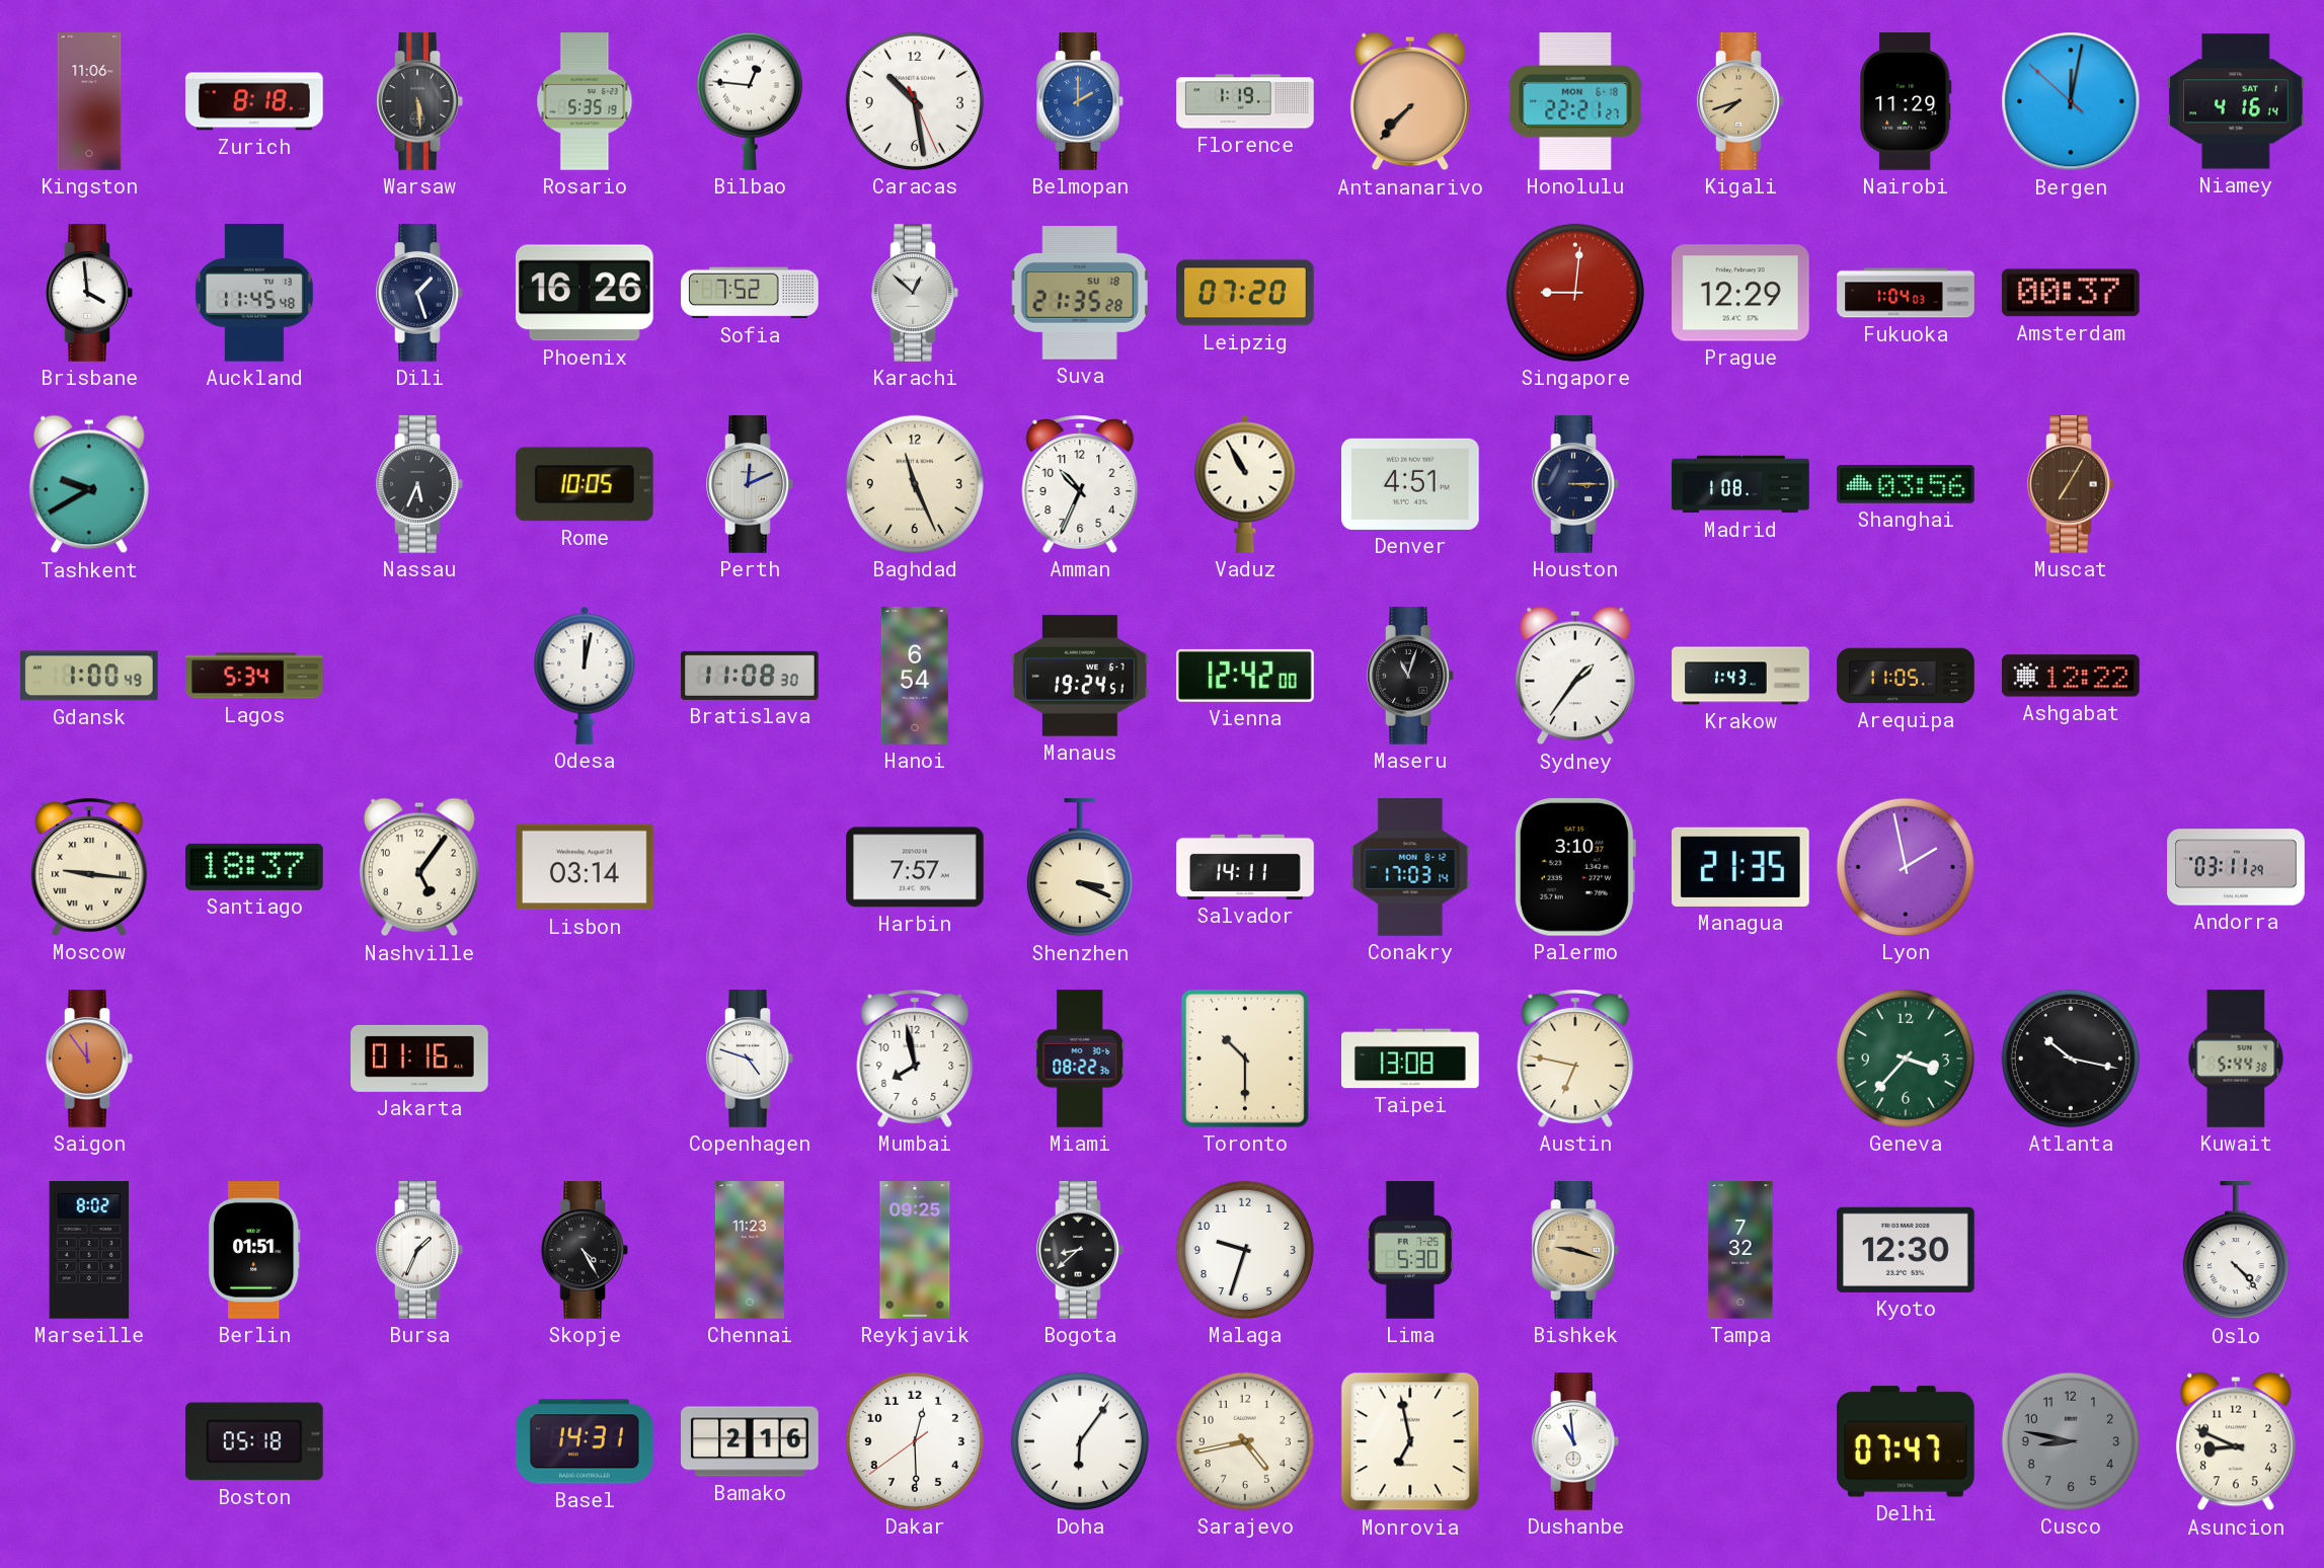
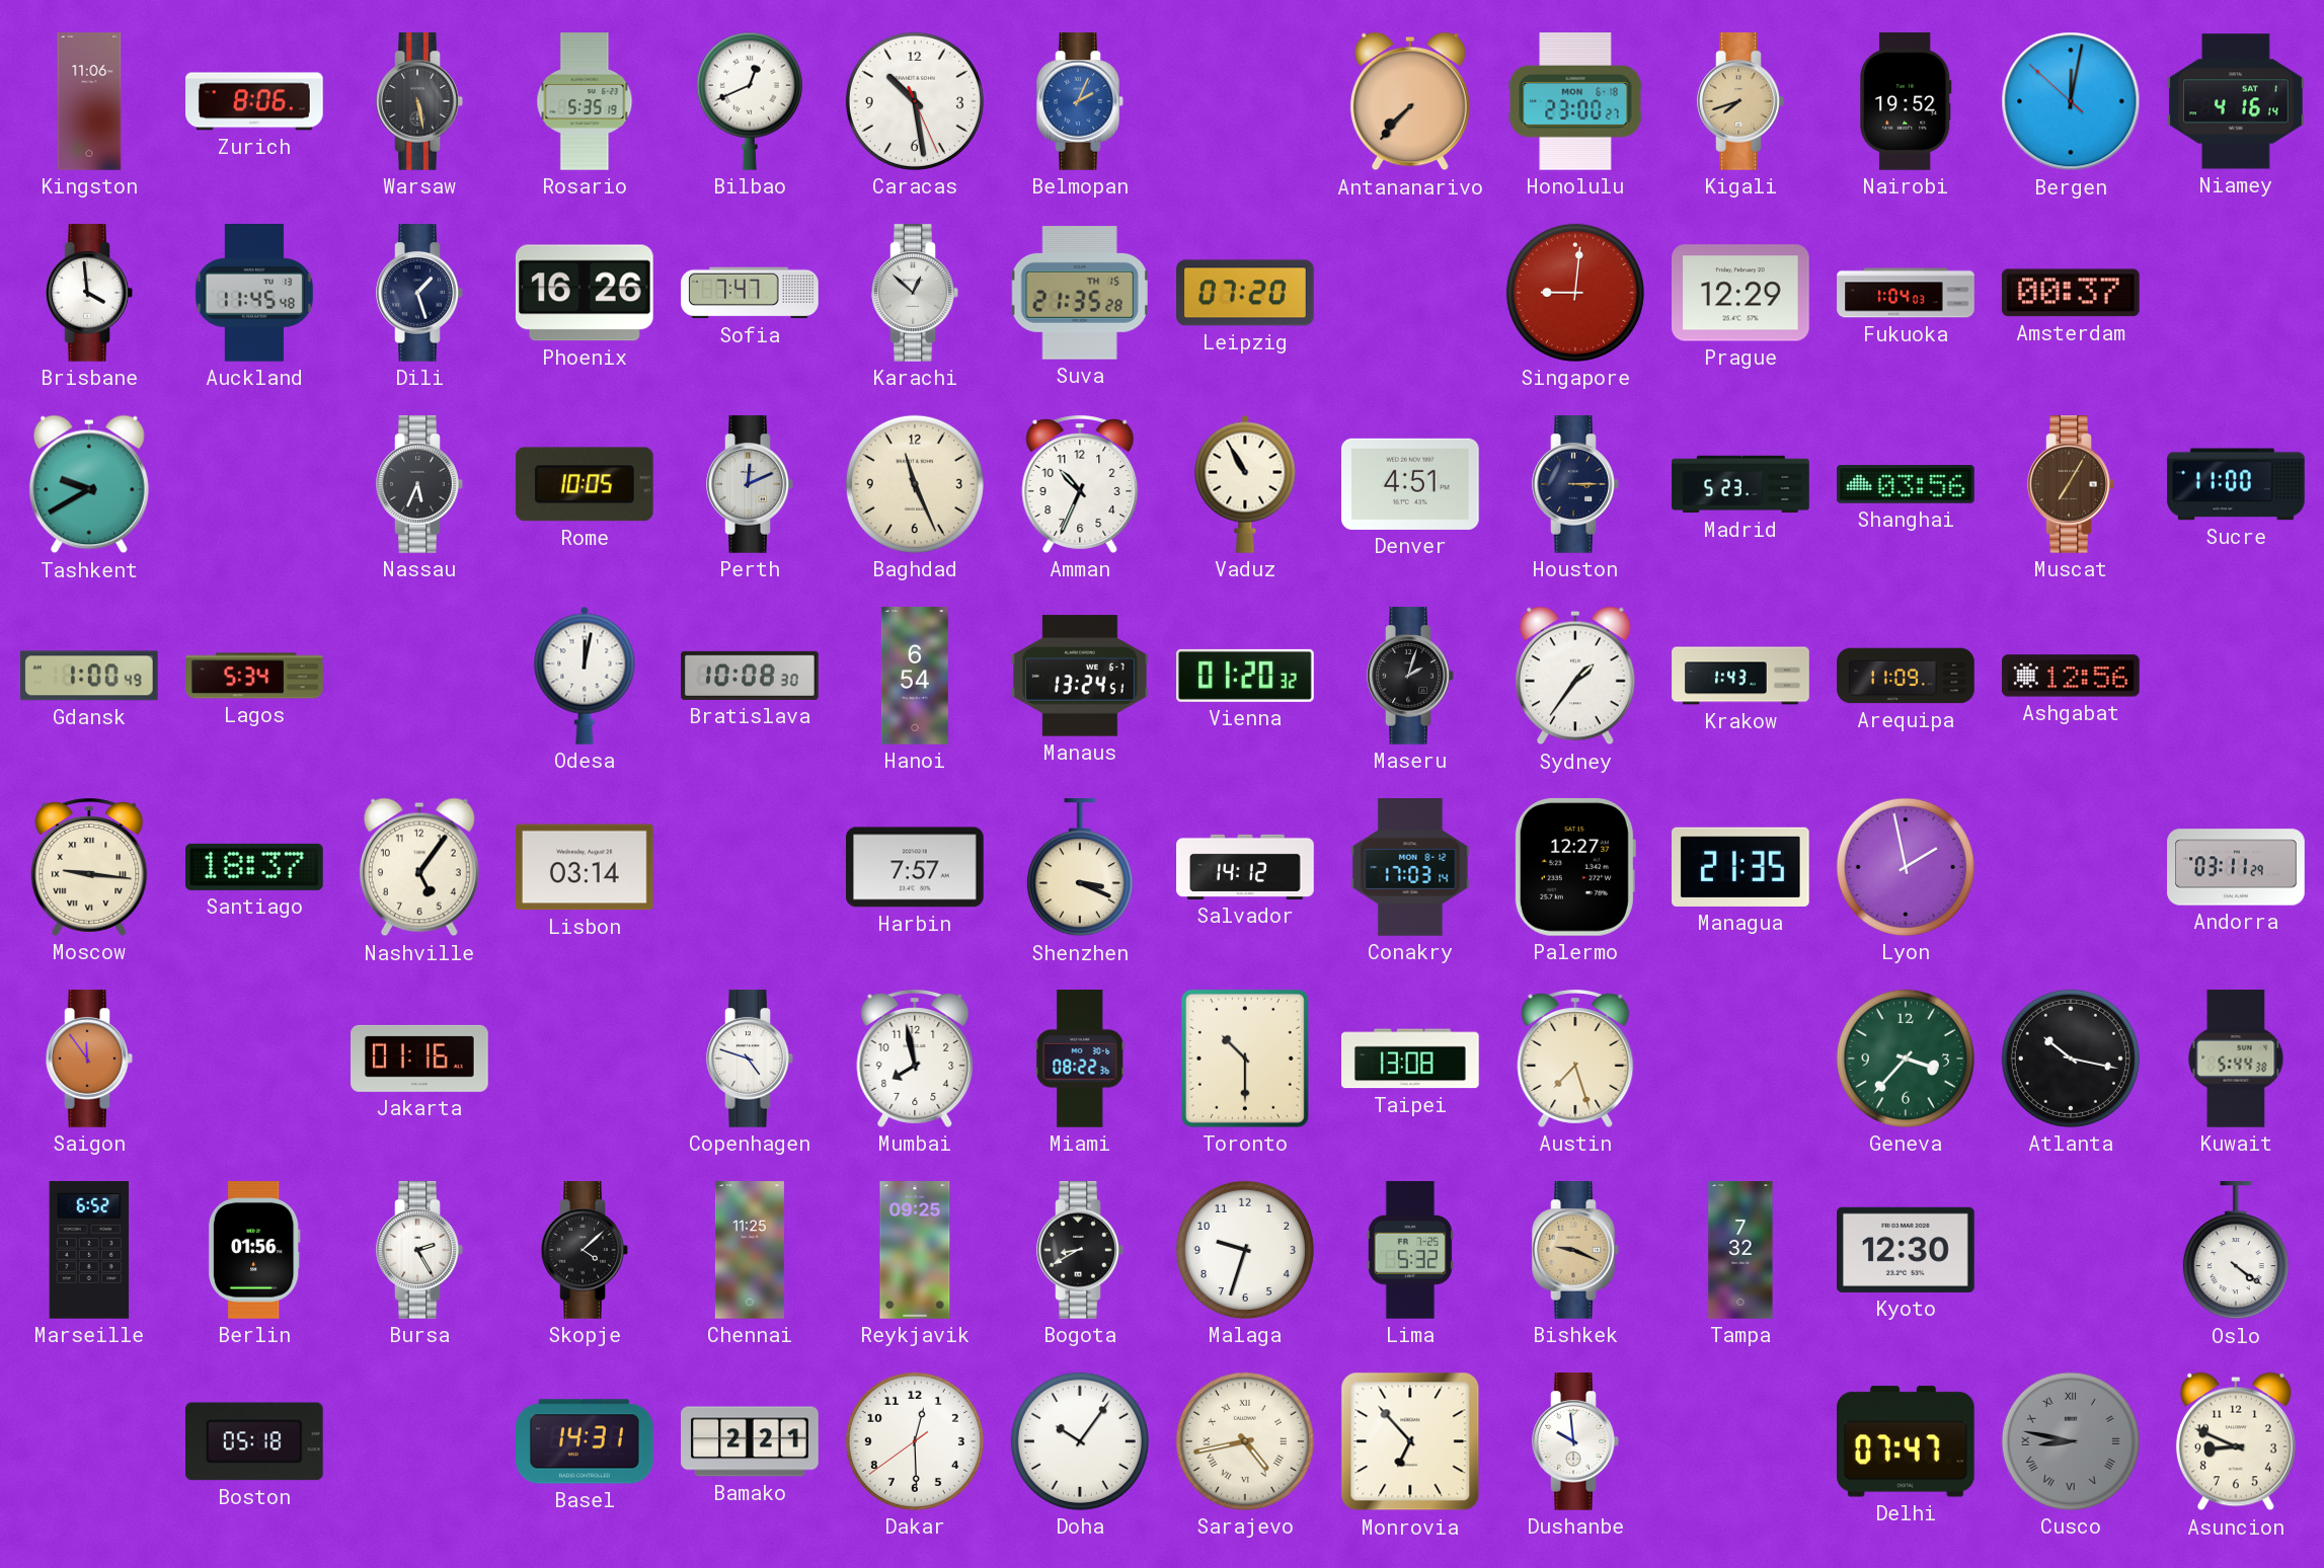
Zurich: 8:18 -> 8:06
Warsaw: 5:29 -> 5:28
Bilbao: 12:46 -> 12:41
Belmopan: 2:00 -> 2:04
Florence: 1:19 -> none
Honolulu: 22:21 -> 23:00
Nairobi: 11:29 -> 19:52
Sofia: 7:52 -> 7:47
Suva date: SU 18 -> TH 15
Madrid: 1:08 -> 5:23
Sucre: none -> 11:00
Bratislava: 11:08 -> 10:08
Manaus: 19:24 -> 13:24
Vienna: 12:42 -> 01:20
Maseru: 11:03 -> 2:03
Arequipa: 11:05 -> 11:09
Ashgabat: 12:22 -> 12:56
Salvador: 14:11 -> 14:12
Palermo: 3:10 -> 12:27
Austin: 6:47 -> 7:27
Marseille: 8:02 -> 6:52
Berlin: 01:51 -> 01:56
Bursa: 1:34 -> 2:25
Skopje: 4:25 -> 4:08
Chennai: 11:23 -> 11:25
Bogota: 8:38 -> 8:40
Lima: 5:30 -> 5:32
Bishkek: 9:18 -> 9:19
Oslo: 4:23 -> 4:21
Bamako: 2:16 -> 2:21
Doha: 6:06 -> 10:06
Sarajevo numerals: Arabic -> Roman
Monrovia: 6:58 -> 6:53
Dushanbe: 10:59 -> 9:59
Cusco numerals: Arabic -> Roman
